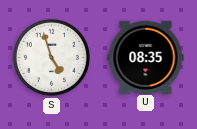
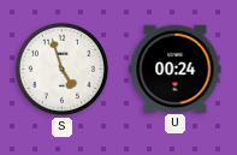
U: 08:35 -> 00:24
